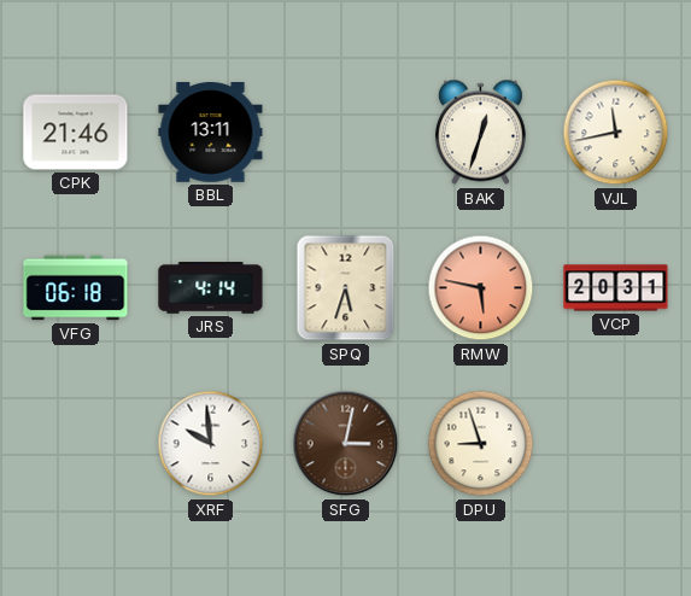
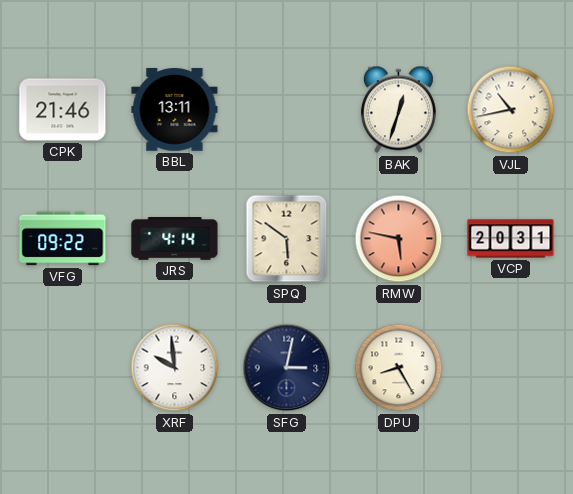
VJL: 11:43 -> 10:43
VFG: 06:18 -> 09:22
SPQ: 5:33 -> 5:51
SFG dial: brown -> navy
DPU: 8:57 -> 8:25
